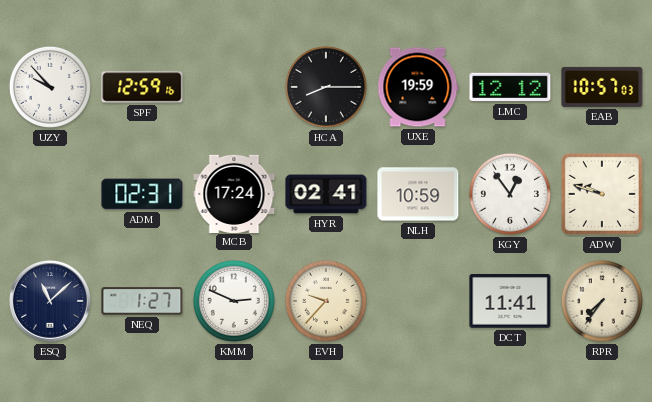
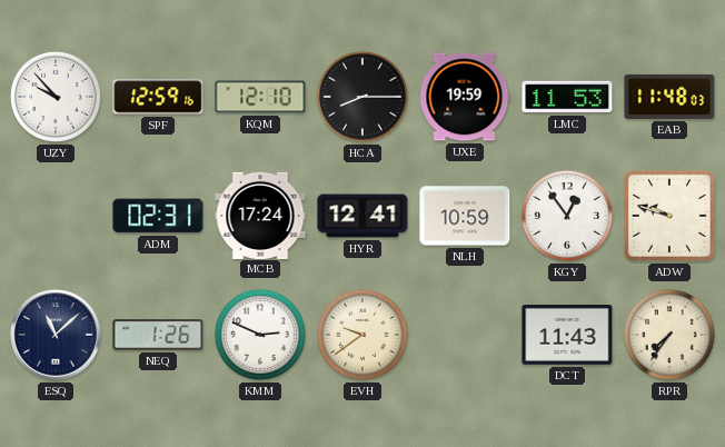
KQM: none -> 12:10
LMC: 12:12 -> 11:53
EAB: 10:57 -> 11:48
HYR: 02:41 -> 12:41
NEQ: 1:27 -> 1:26
EVH: 9:37 -> 9:39
DCT: 11:41 -> 11:43
